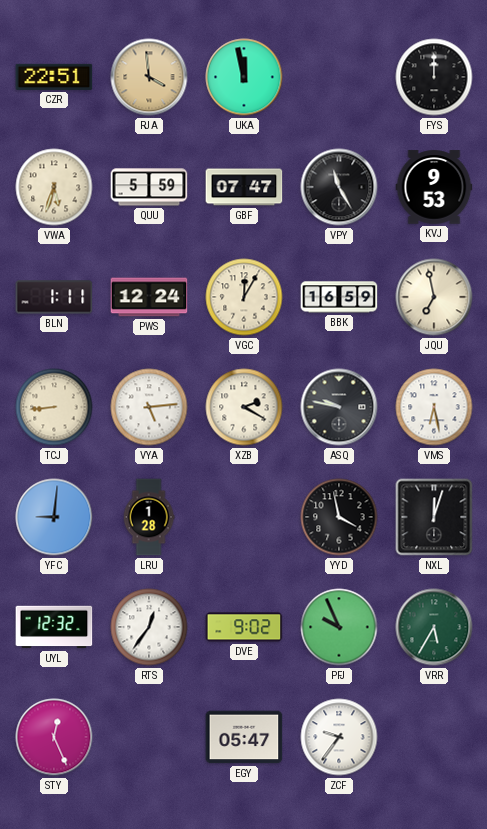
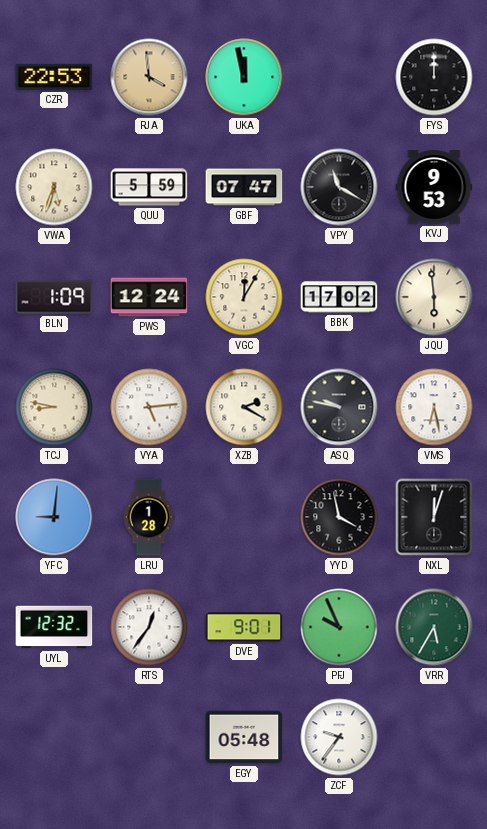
CZR: 22:51 -> 22:53
VPY: 11:25 -> 11:20
BLN: 1:11 -> 1:09
BBK: 16:59 -> 17:02
JQU: 6:58 -> 5:59
TCJ: 8:44 -> 8:47
DVE: 9:02 -> 9:01
STY: 12:26 -> none
EGY: 05:47 -> 05:48
